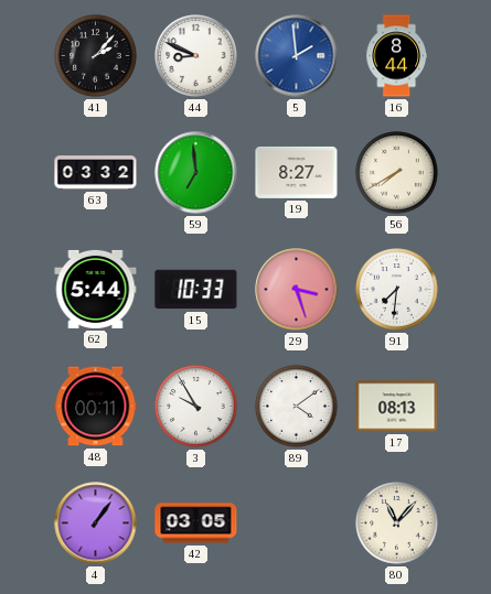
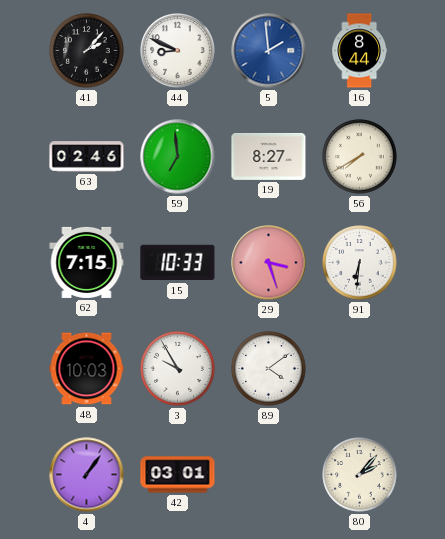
63: 03:32 -> 02:46
62: 5:44 -> 7:15
91: 7:31 -> 6:31
48: 00:11 -> 10:03
17: 08:13 -> none
42: 03:05 -> 03:01
80: 11:07 -> 2:07
